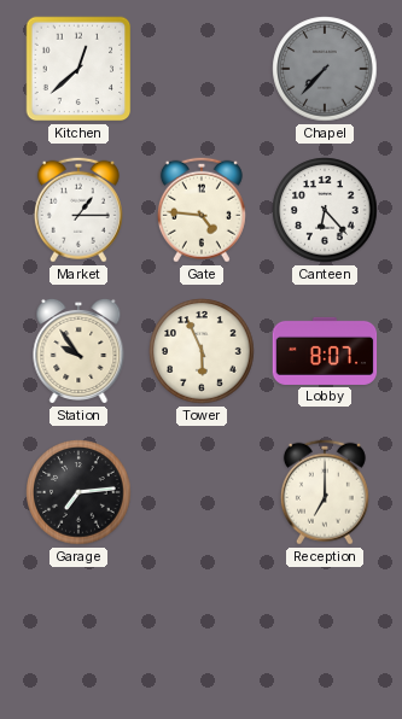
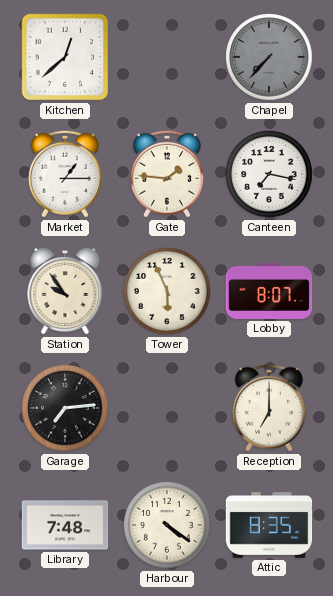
Gate: 4:46 -> 1:46
Canteen: 6:23 -> 7:17
Library: none -> 7:48
Harbour: none -> 4:21
Attic: none -> 8:35
